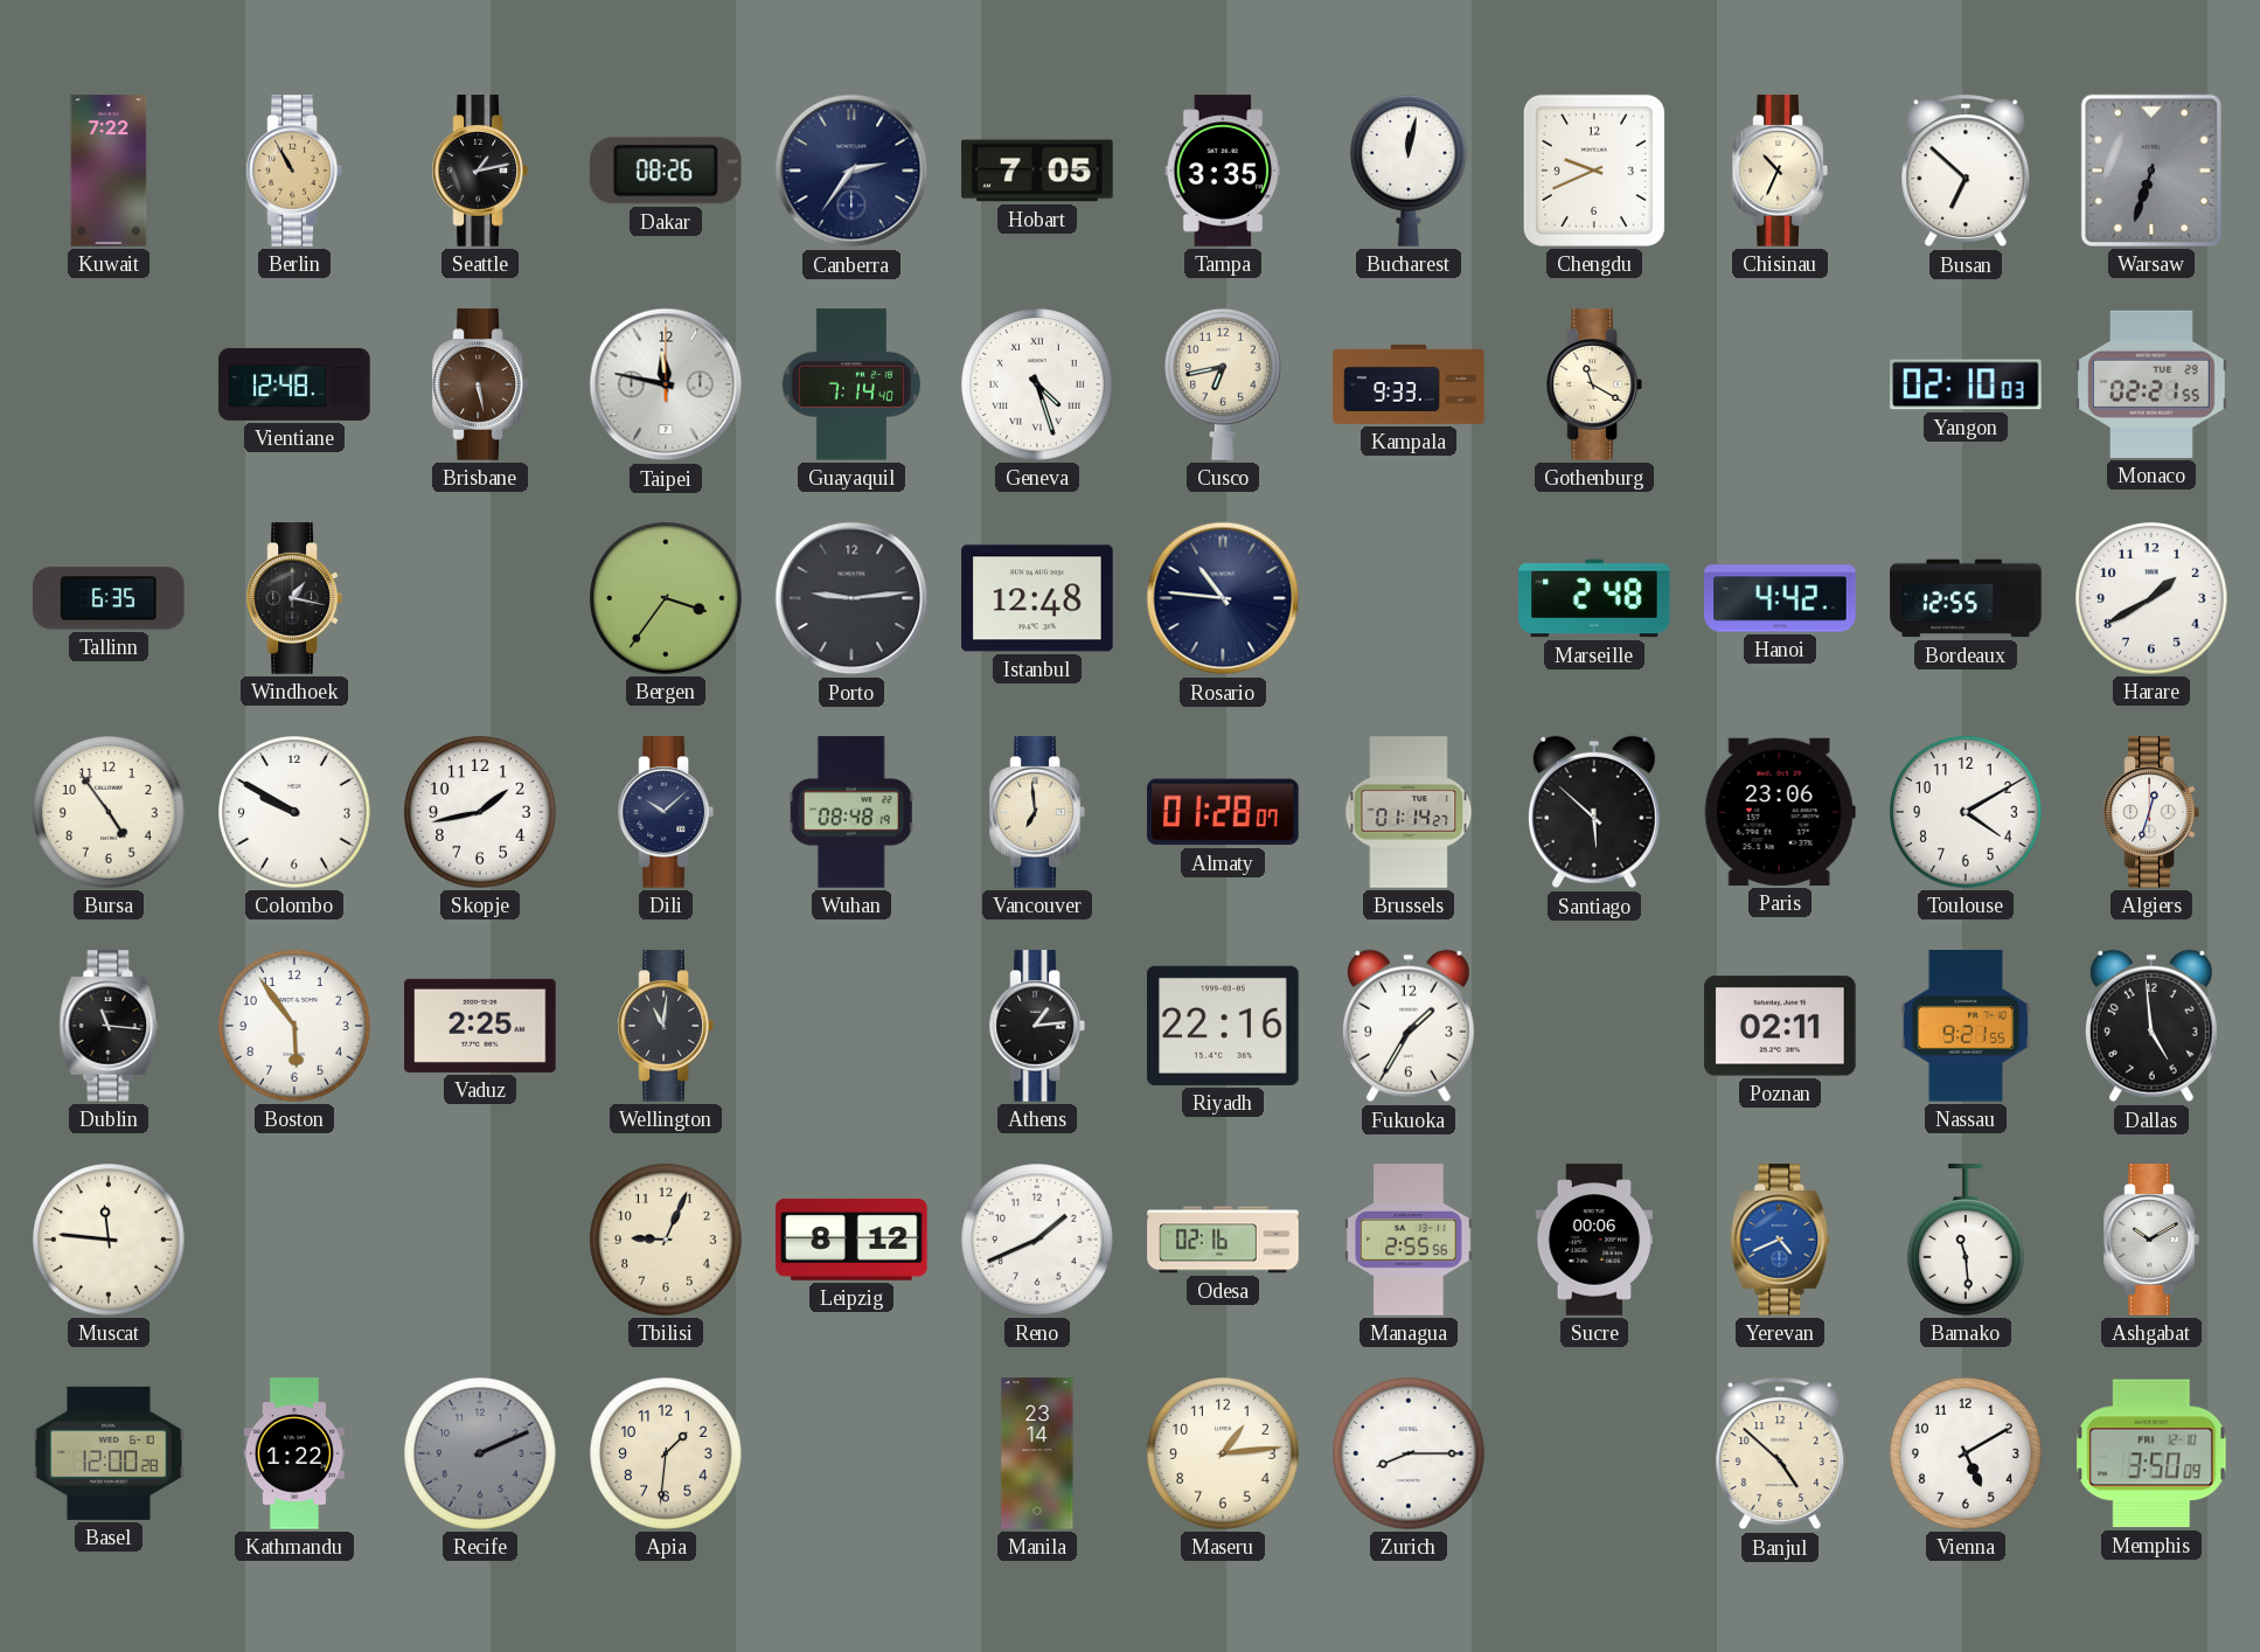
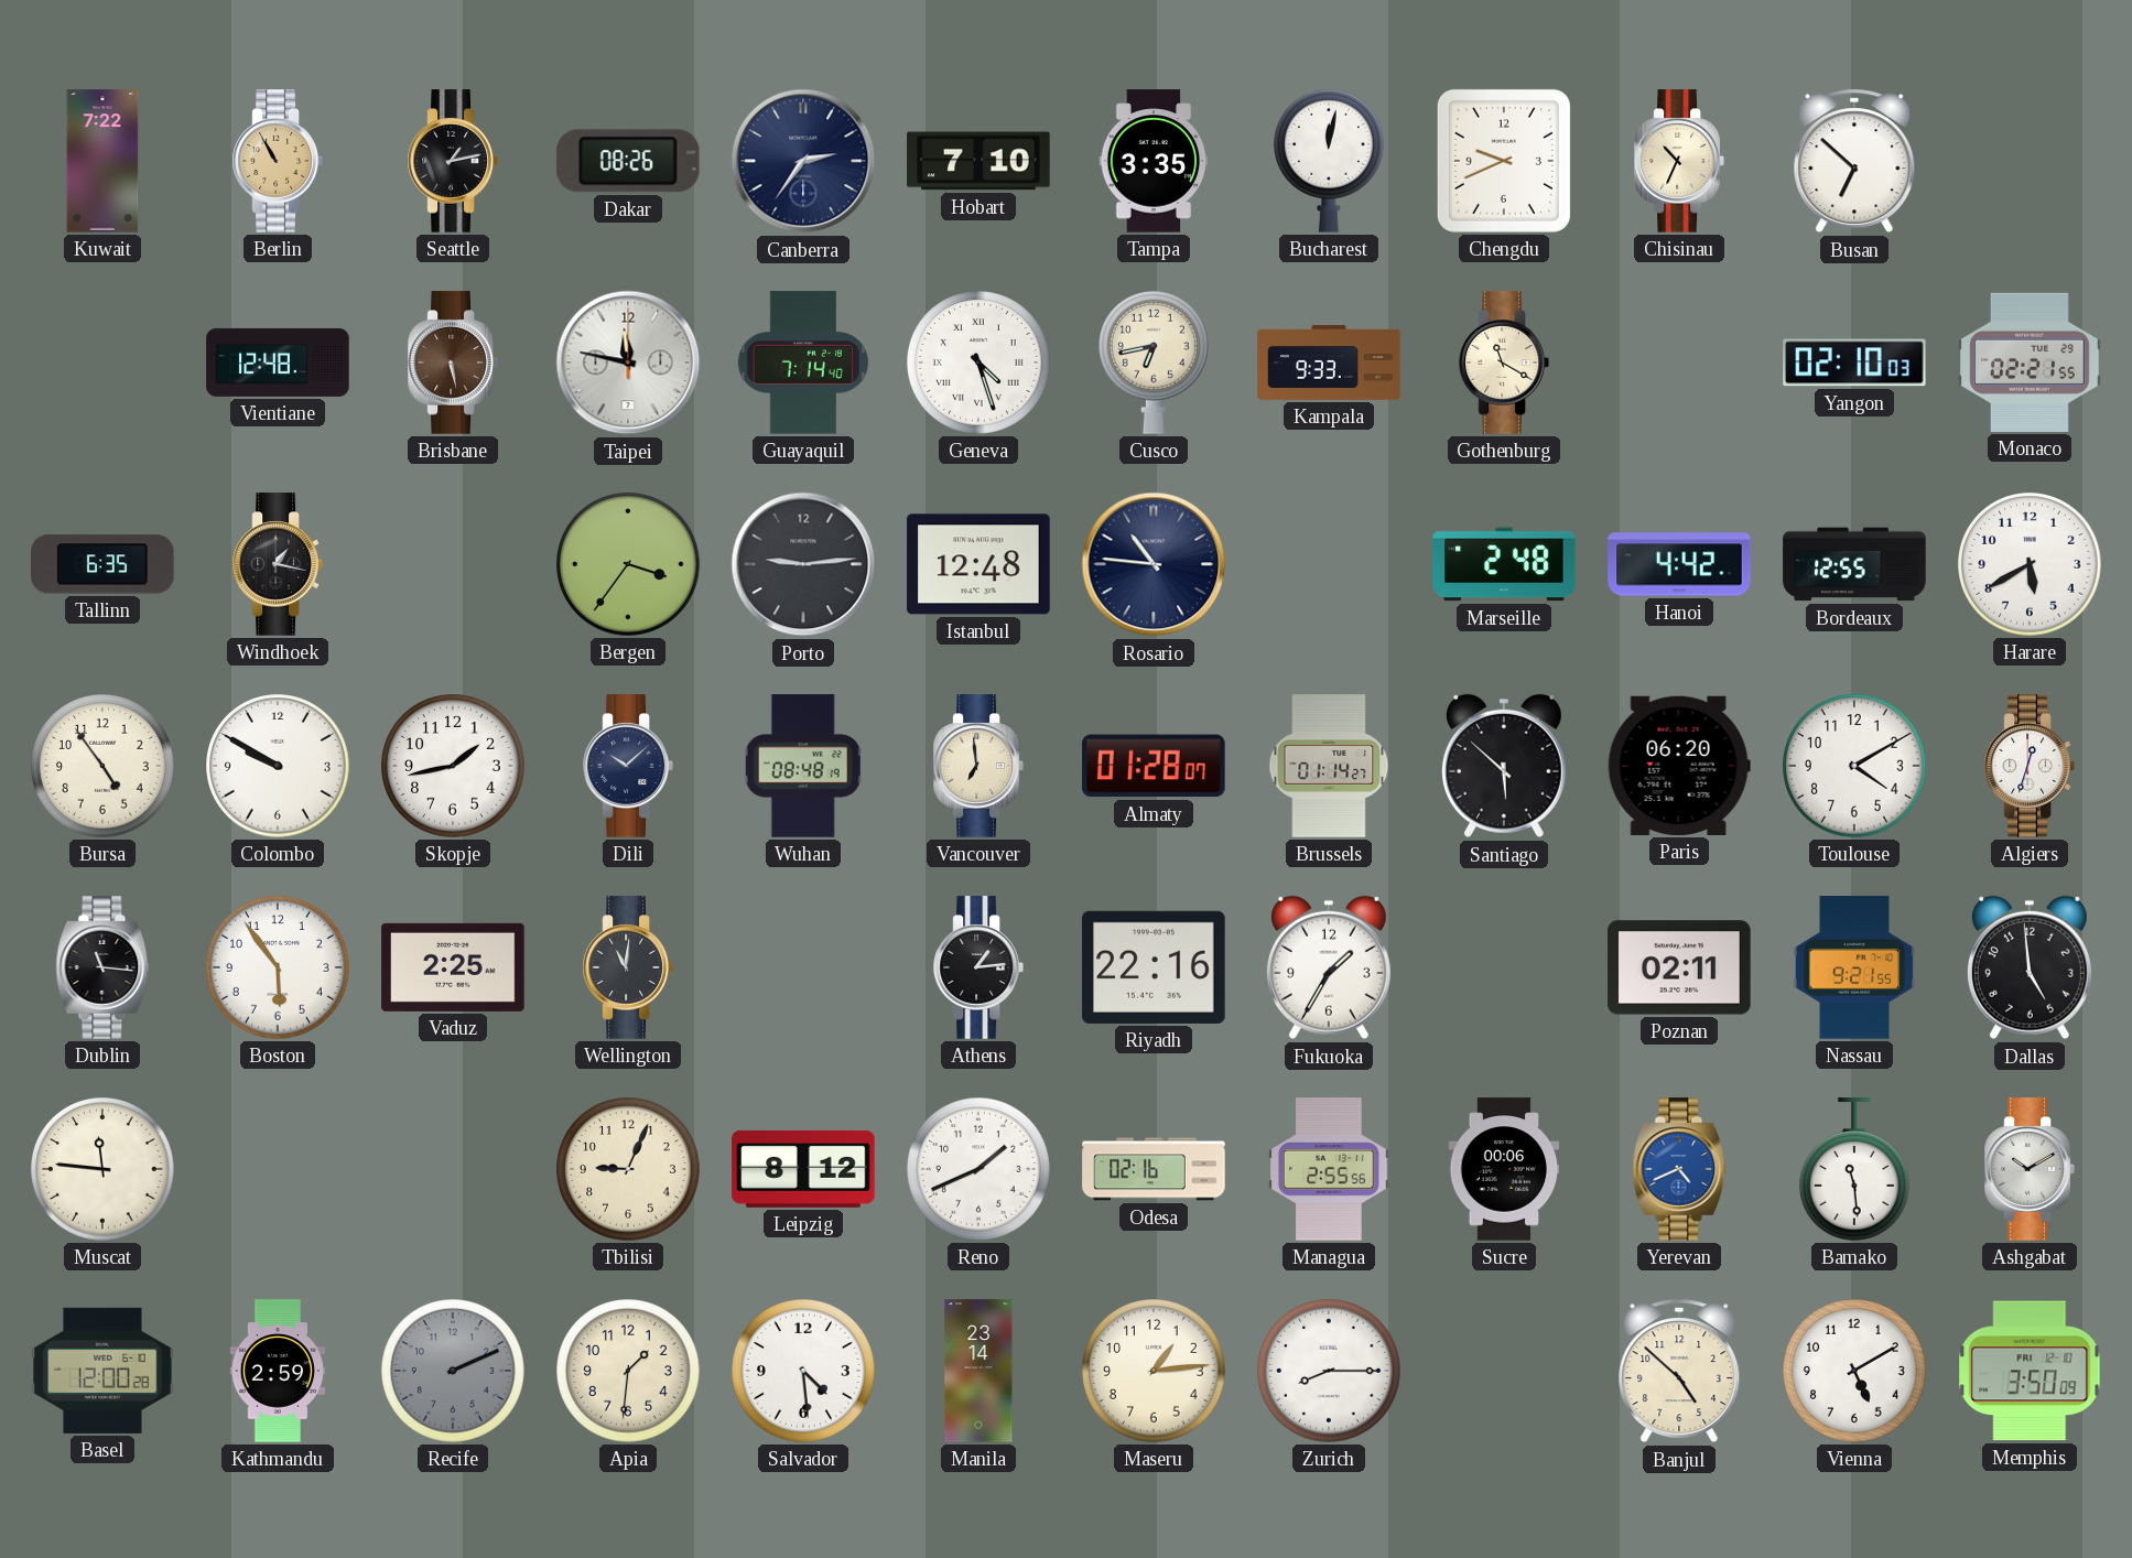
Hobart: 7:05 -> 7:10
Warsaw: 6:33 -> none
Harare: 1:40 -> 5:40
Paris: 23:06 -> 06:20
Kathmandu: 1:22 -> 2:59
Salvador: none -> 4:29
